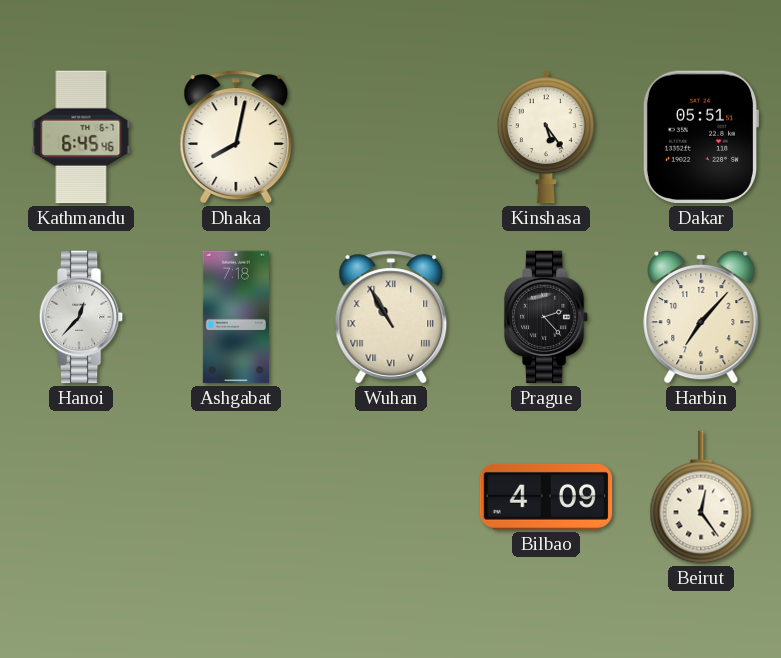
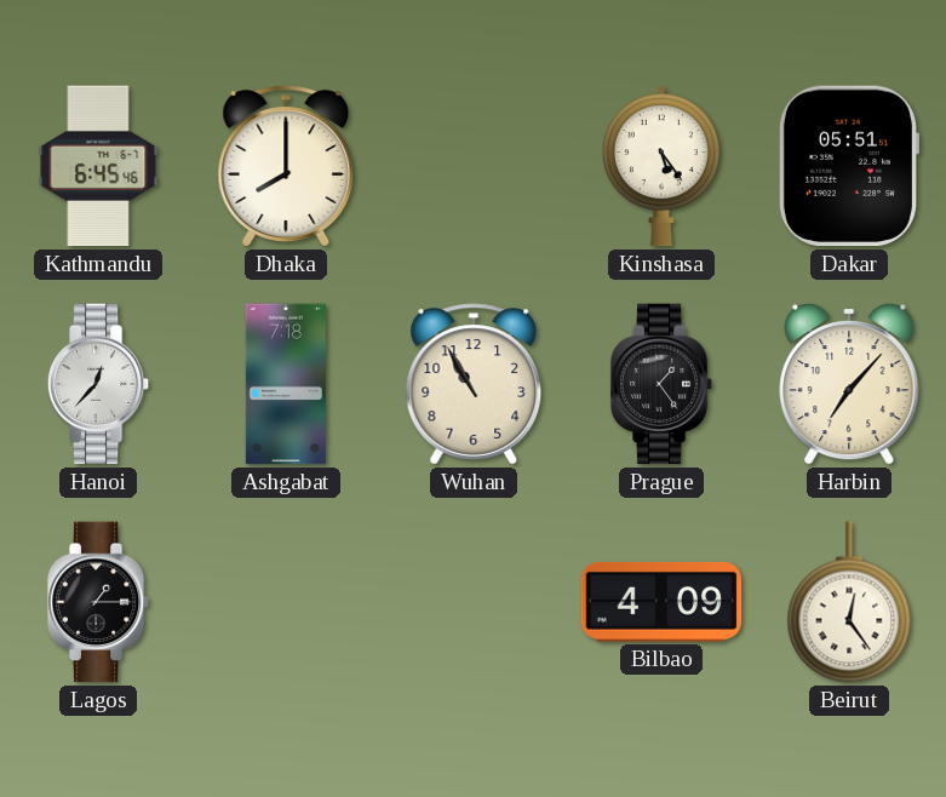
Dhaka: 8:02 -> 8:00
Wuhan numerals: Roman -> Arabic
Prague: 2:23 -> 1:24
Lagos: none -> 1:15
